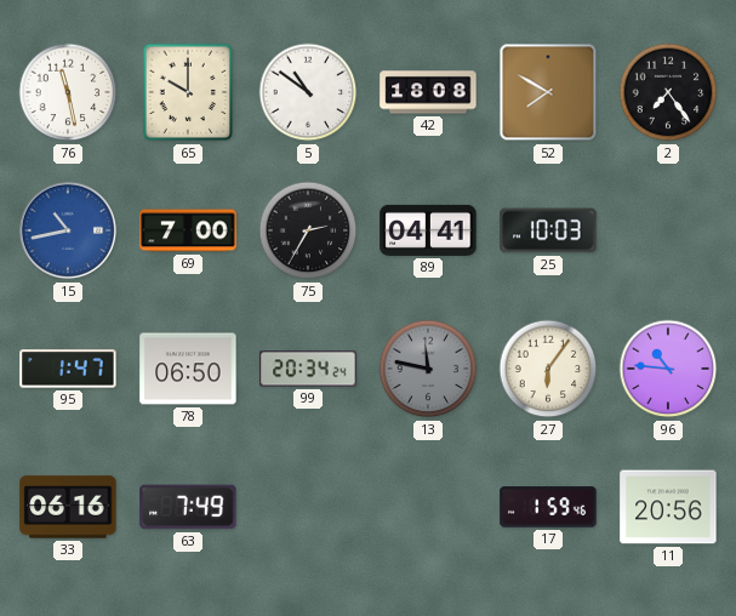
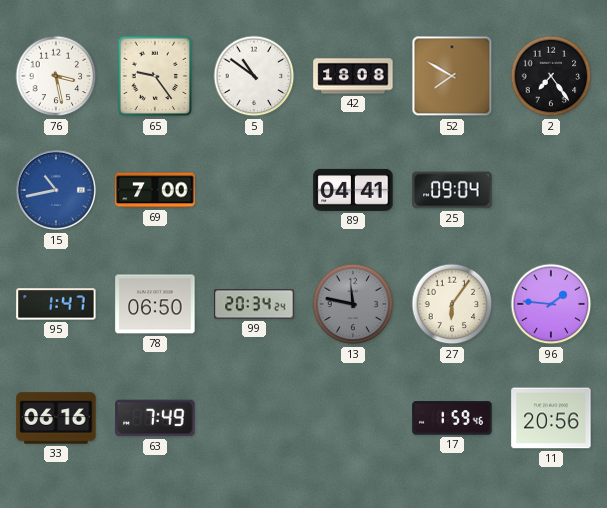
76: 11:28 -> 3:28
65: 10:00 -> 9:24
75: 2:35 -> none
25: 10:03 -> 09:04
96: 10:46 -> 1:46
